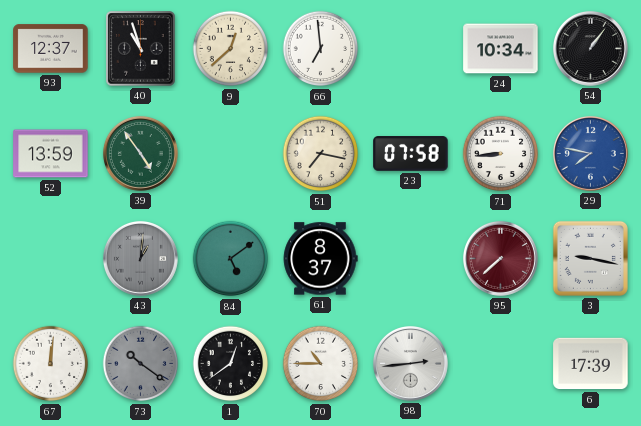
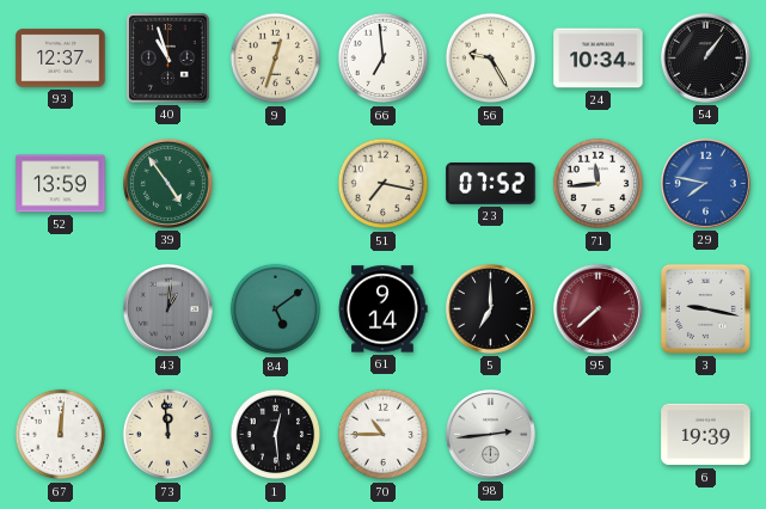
9: 12:38 -> 12:33
56: none -> 9:25
23: 07:58 -> 07:52
71: 8:44 -> 11:44
61: 8:37 -> 9:14
5: none -> 7:00
73: 10:21 -> 11:59
73 dial: grey -> cream
1: 12:39 -> 12:29
6: 17:39 -> 19:39
